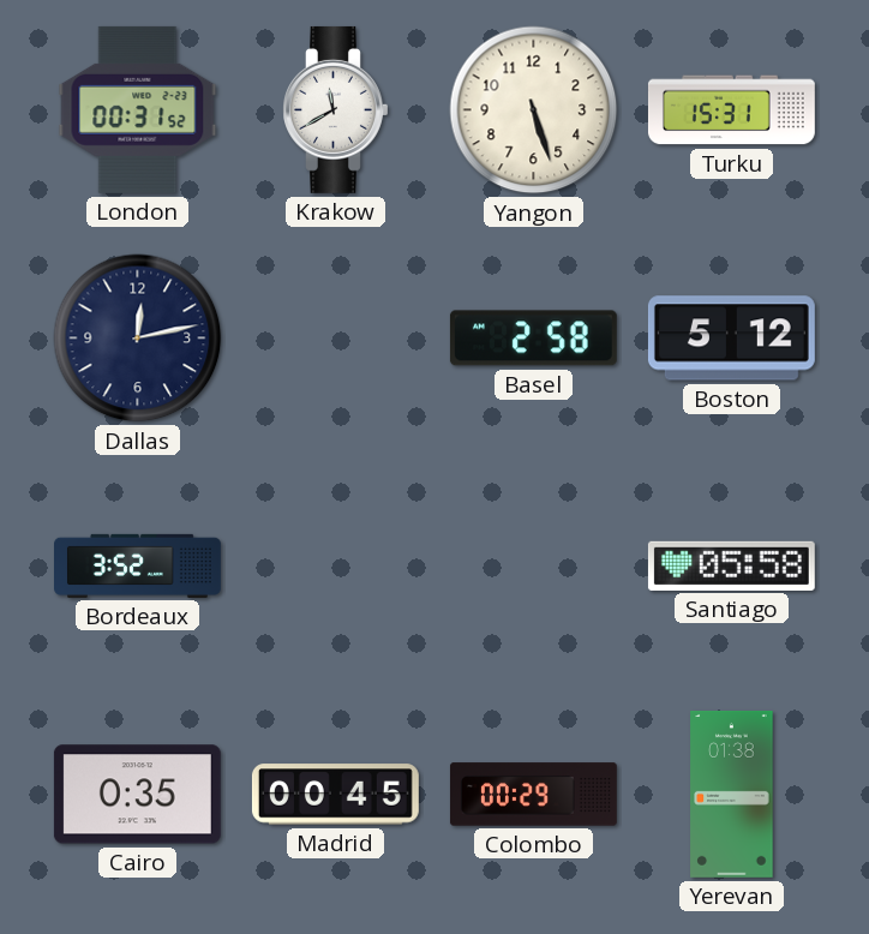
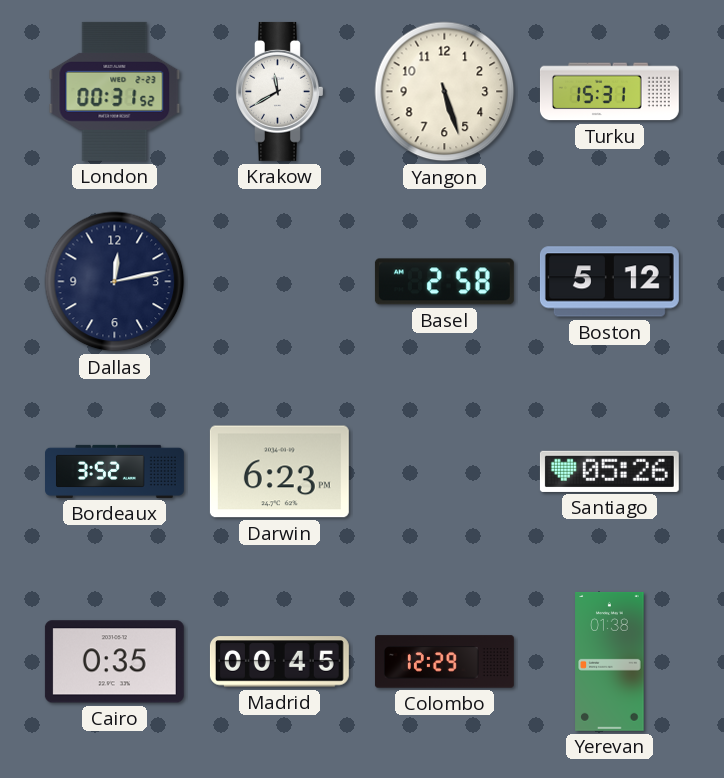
Darwin: none -> 6:23
Santiago: 05:58 -> 05:26
Colombo: 00:29 -> 12:29
